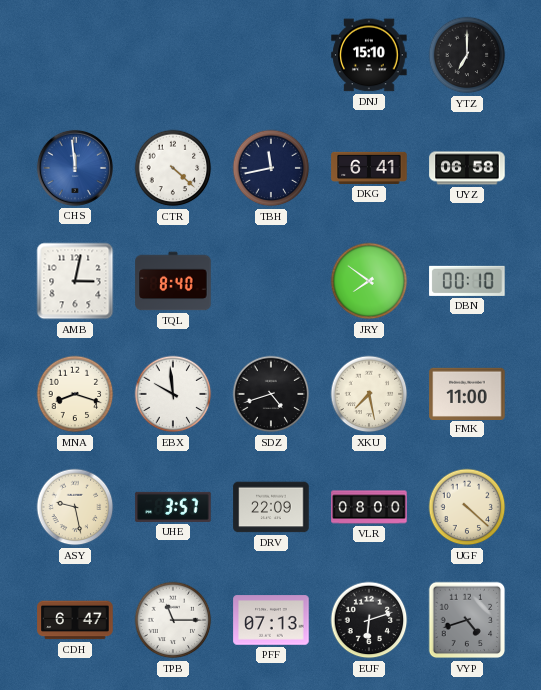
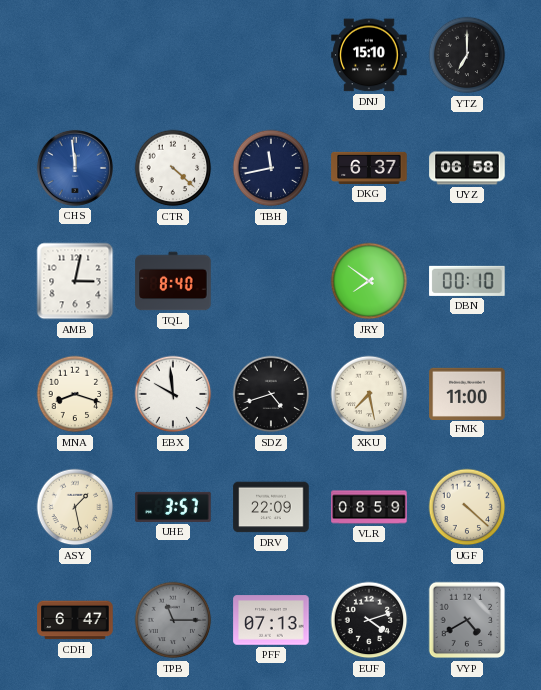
DKG: 6:41 -> 6:37
ASY: 9:28 -> 1:28
VLR: 08:00 -> 08:59
TPB dial: white -> grey
EUF: 6:12 -> 4:12
VYP: 4:42 -> 4:40
